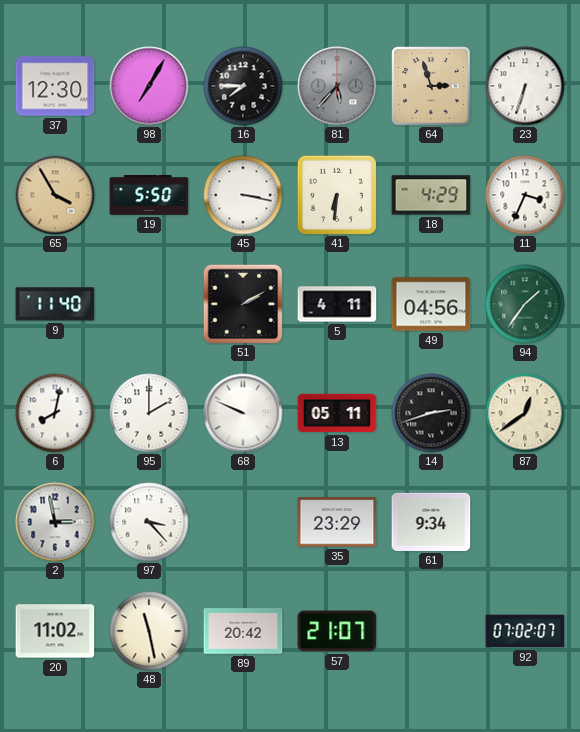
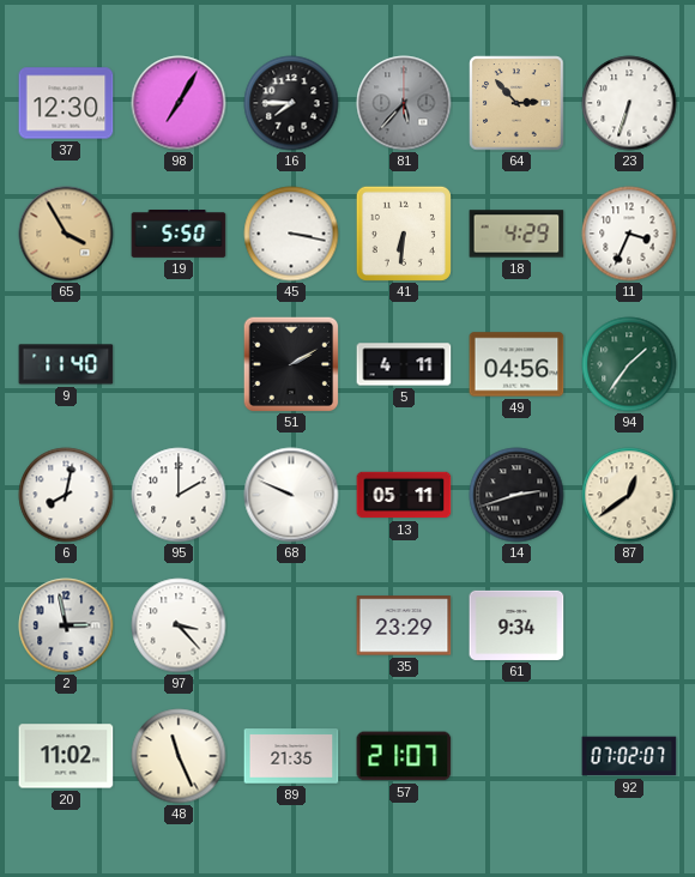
64: 2:57 -> 2:53
48: 11:28 -> 11:26
89: 20:42 -> 21:35
